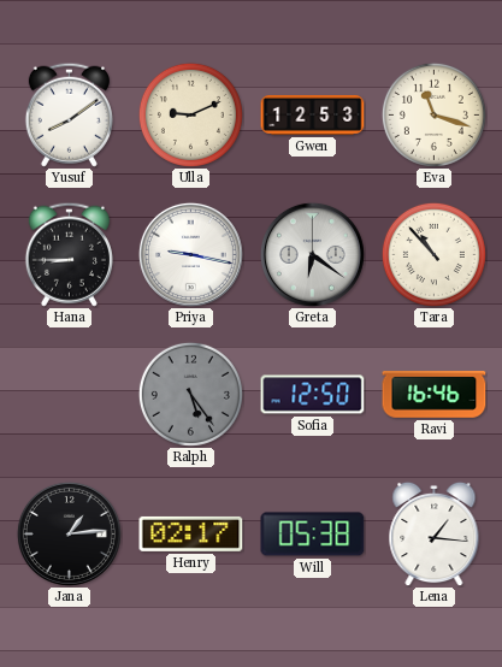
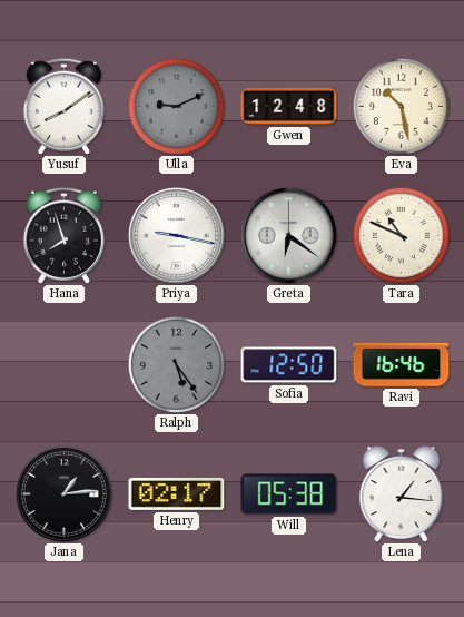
Ulla dial: cream -> grey
Gwen: 12:53 -> 12:48
Eva: 11:18 -> 10:28
Hana: 8:45 -> 7:57
Tara: 10:53 -> 10:49
